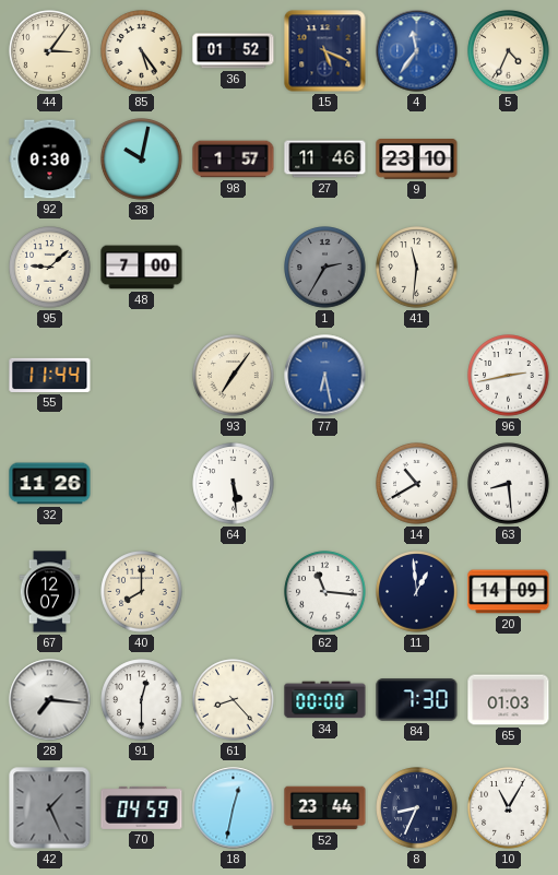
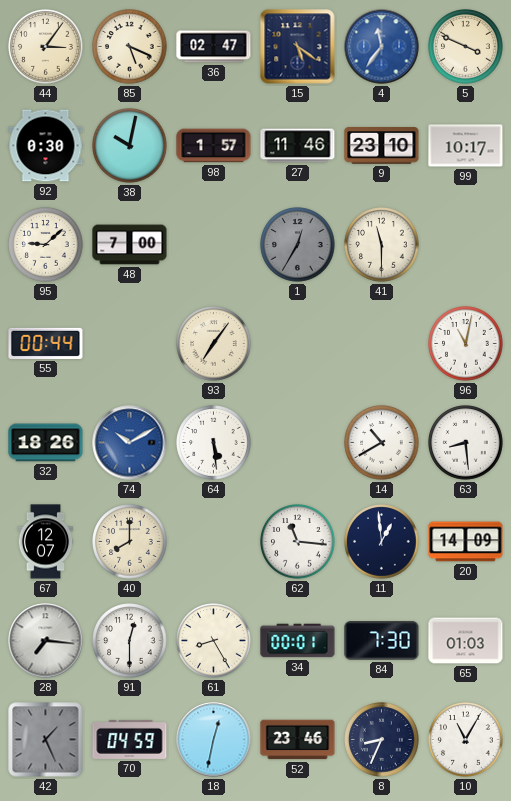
85: 5:24 -> 5:19
36: 01:52 -> 02:47
15: 5:19 -> 5:21
5: 4:34 -> 3:49
99: none -> 10:17
1: 2:35 -> 12:35
41: 11:31 -> 11:30
55: 11:44 -> 00:44
77: 6:28 -> none
96: 2:43 -> 11:02
32: 11:26 -> 18:26
74: none -> 10:10
61: 8:23 -> 8:25
34: 00:00 -> 00:01
52: 23:44 -> 23:46
